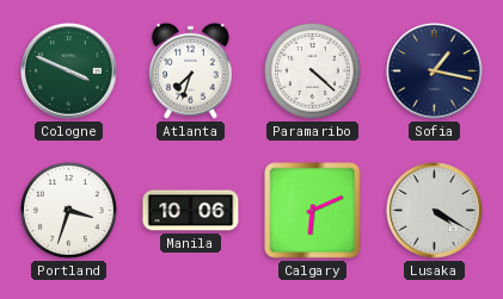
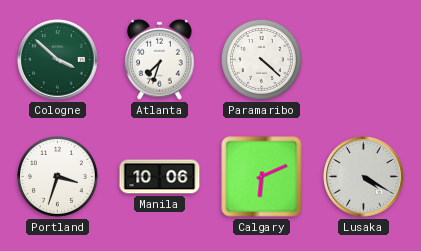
Cologne: 3:49 -> 3:52
Sofia: 1:17 -> none
